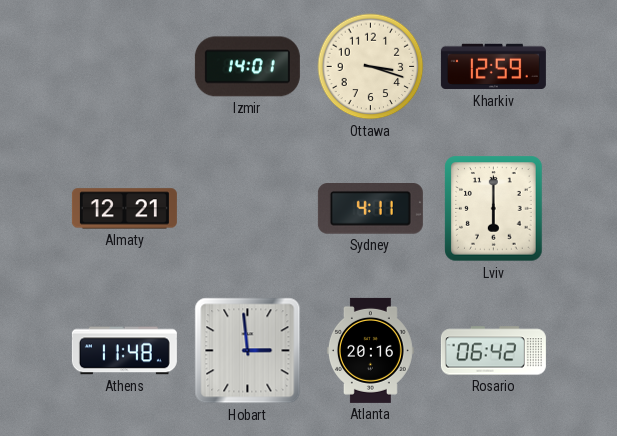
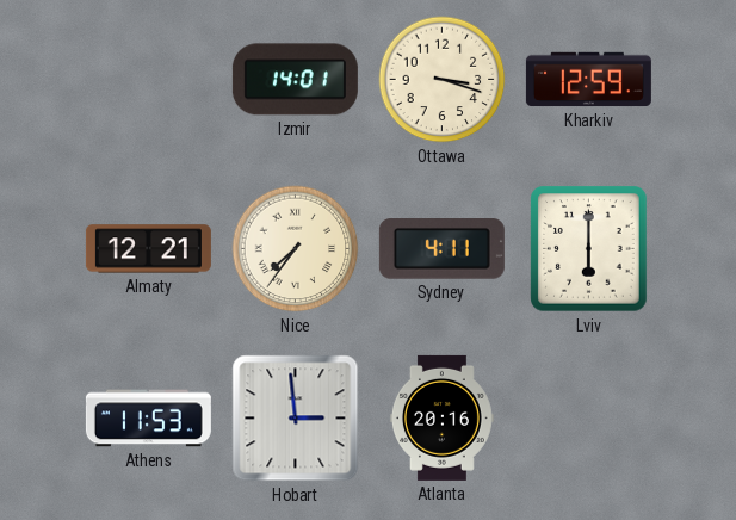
Nice: none -> 7:36
Athens: 11:48 -> 11:53
Rosario: 06:42 -> none
